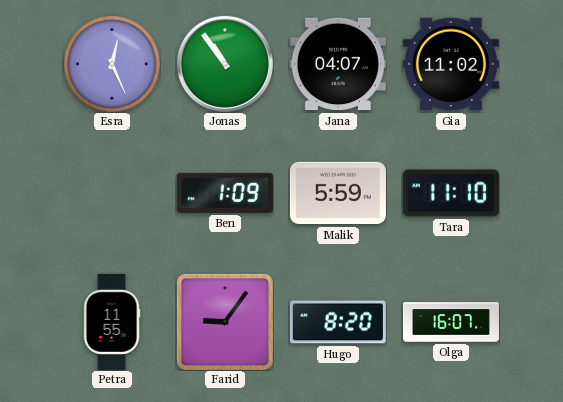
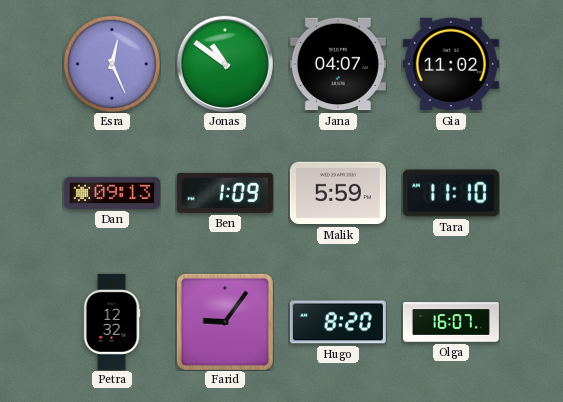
Jonas: 10:54 -> 10:51
Dan: none -> 09:13
Petra: 11:55 -> 12:32
